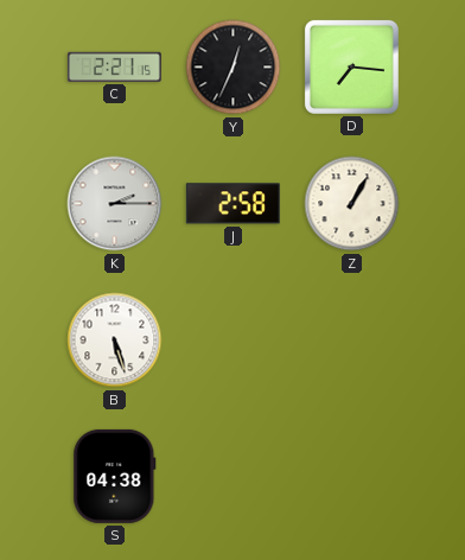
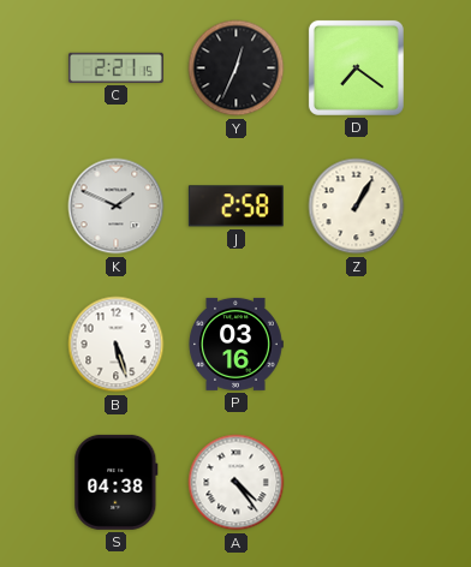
D: 7:16 -> 7:21
K: 2:15 -> 1:49
P: none -> 03:16
A: none -> 4:24
